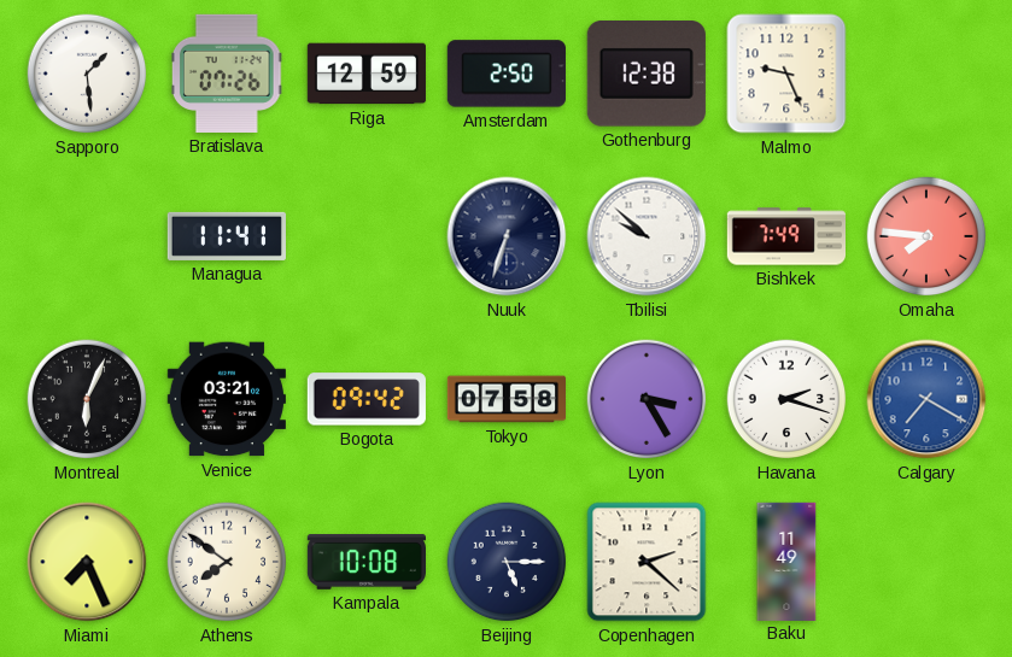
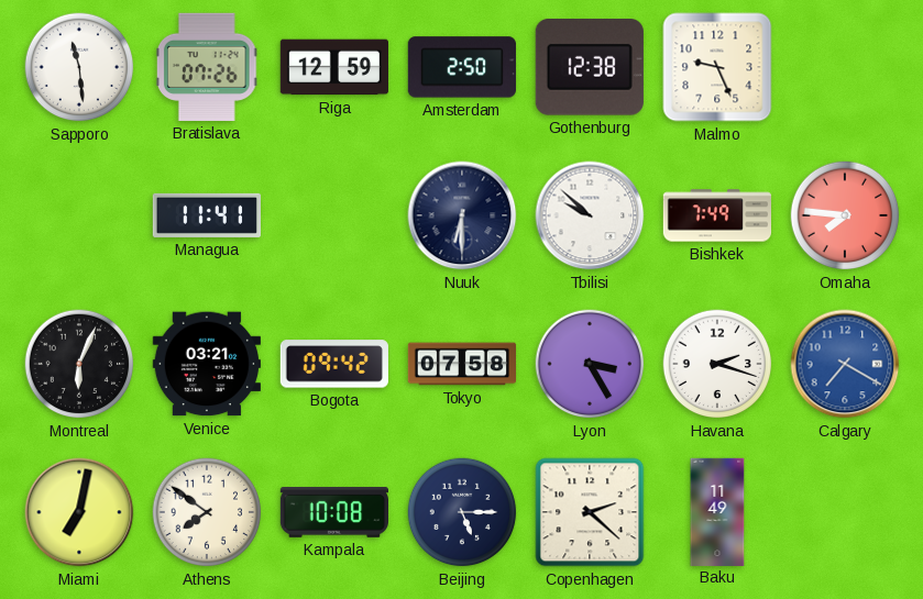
Sapporo: 1:29 -> 11:29
Nuuk: 6:33 -> 6:30
Miami: 7:26 -> 7:02
